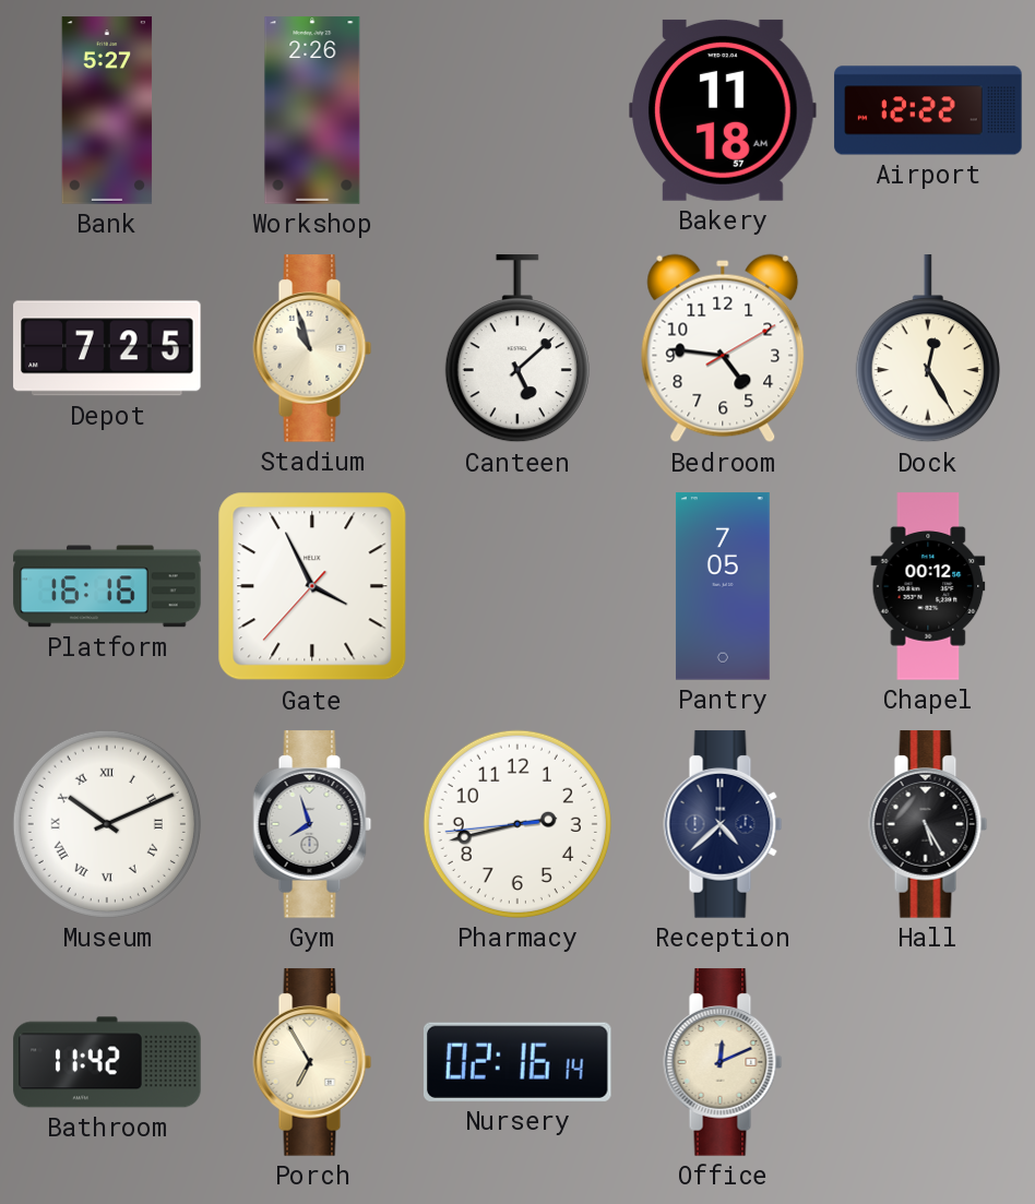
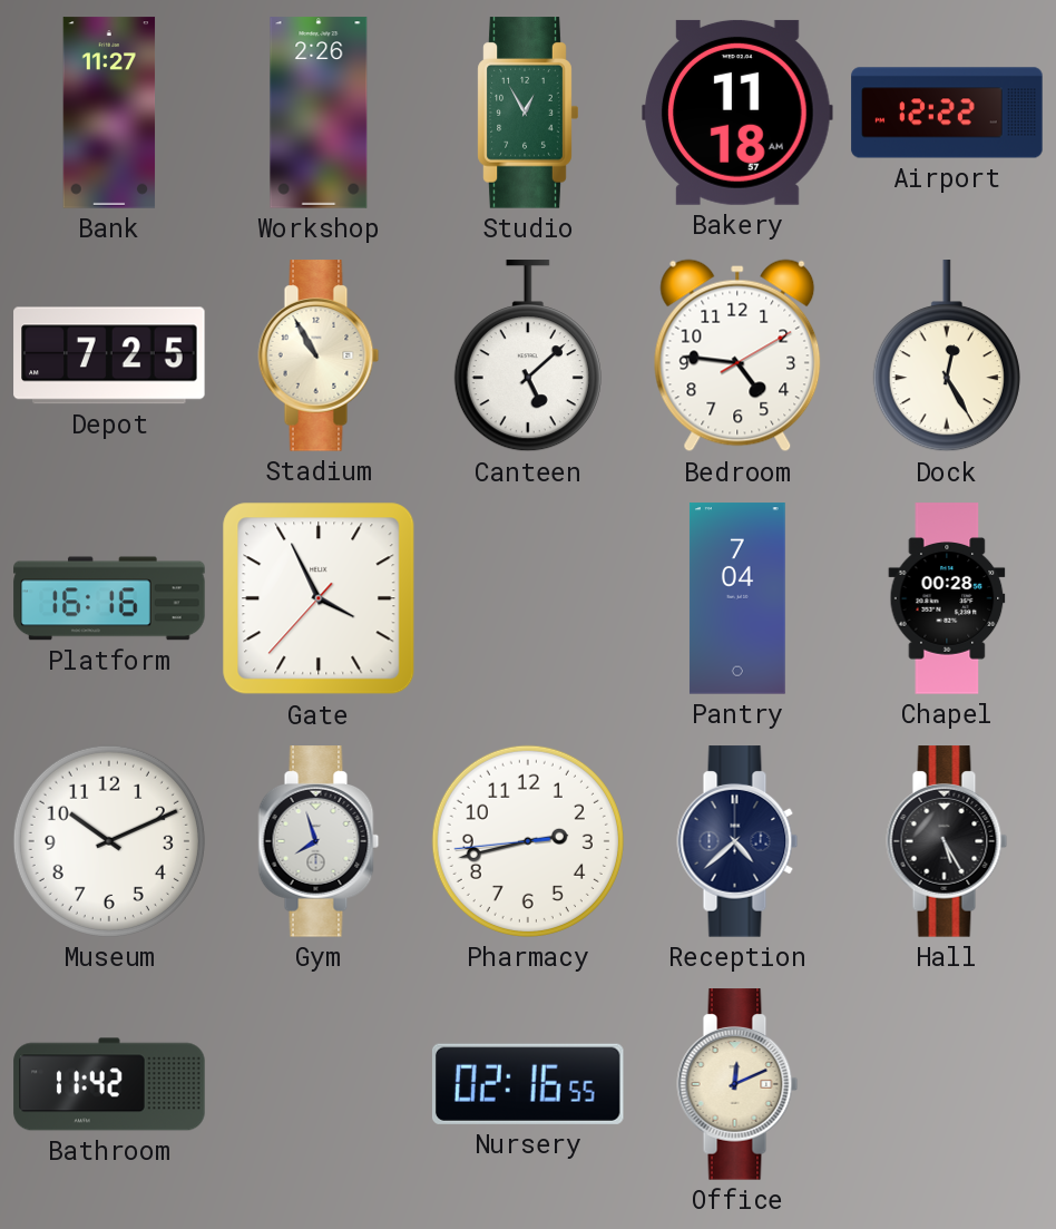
Bank: 5:27 -> 11:27
Studio: none -> 12:55
Stadium: 10:57 -> 10:55
Pantry: 7:05 -> 7:04
Chapel: 00:12 -> 00:28
Museum numerals: Roman -> Arabic
Porch: 6:55 -> none
Nursery: 02:16:14 -> 02:16:55
